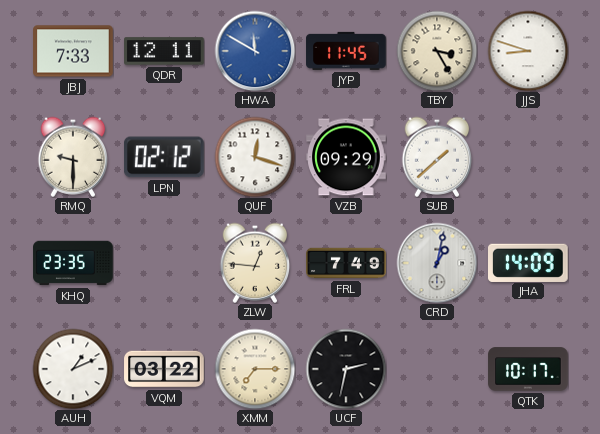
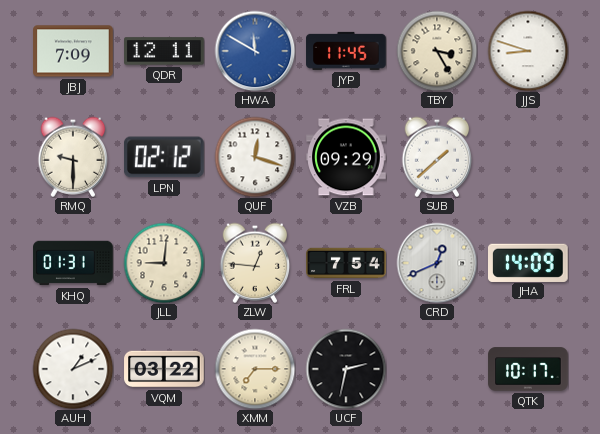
JBJ: 7:33 -> 7:09
KHQ: 23:35 -> 01:31
JLL: none -> 9:01
FRL: 7:49 -> 7:54
CRD: 1:02 -> 12:41
